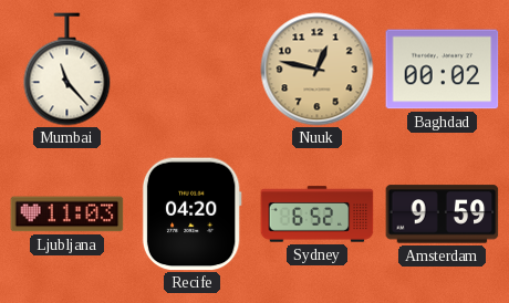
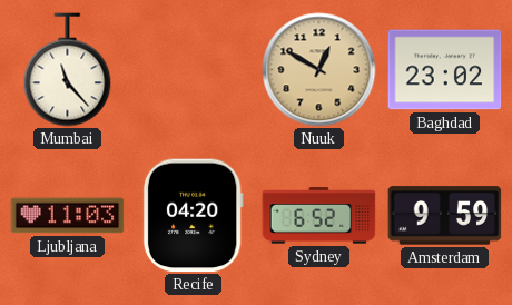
Nuuk: 12:47 -> 12:50
Baghdad: 00:02 -> 23:02
